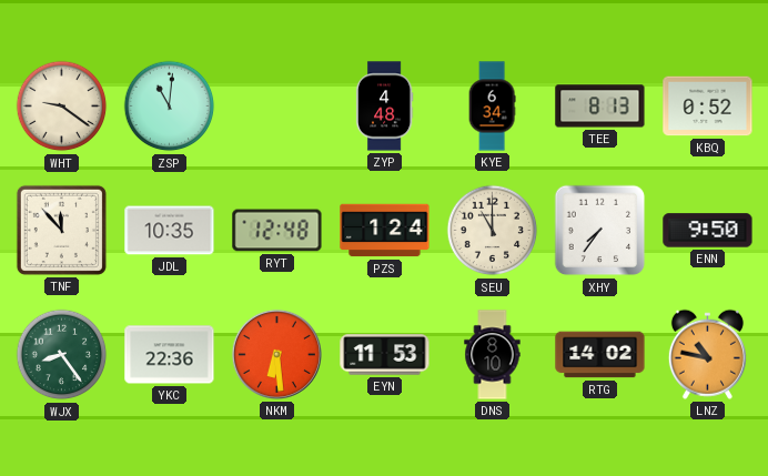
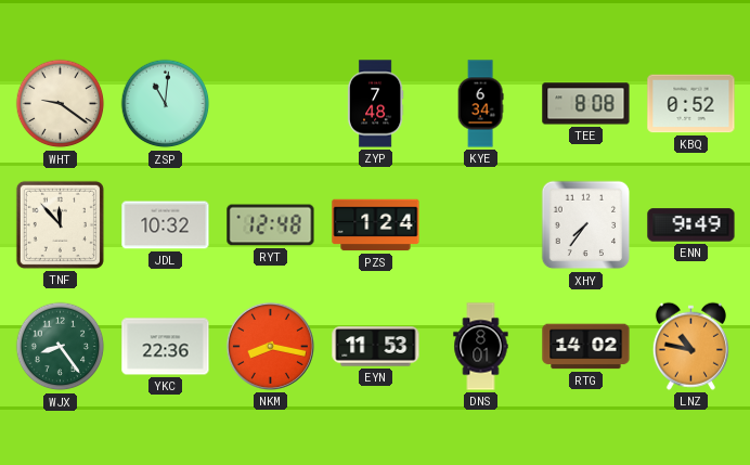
ZYP: 4:48 -> 7:48
TEE: 8:13 -> 8:08
JDL: 10:35 -> 10:32
SEU: 11:00 -> none
ENN: 9:50 -> 9:49
NKM: 6:29 -> 8:17
DNS: 8:10 -> 8:01
